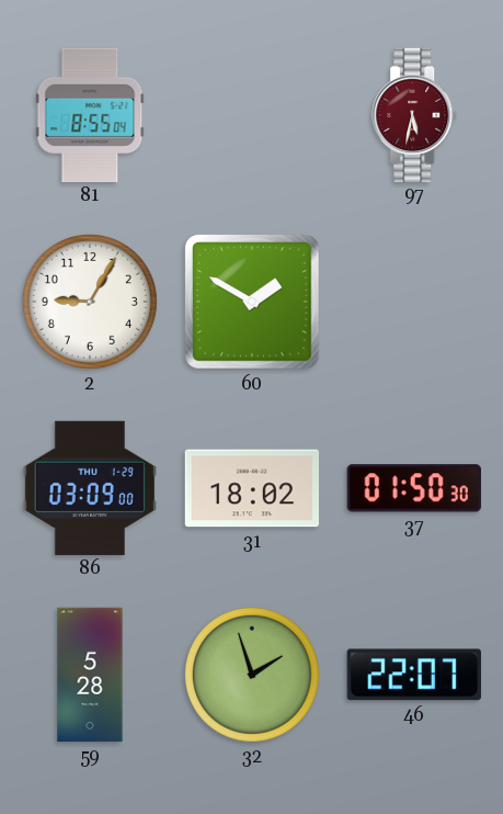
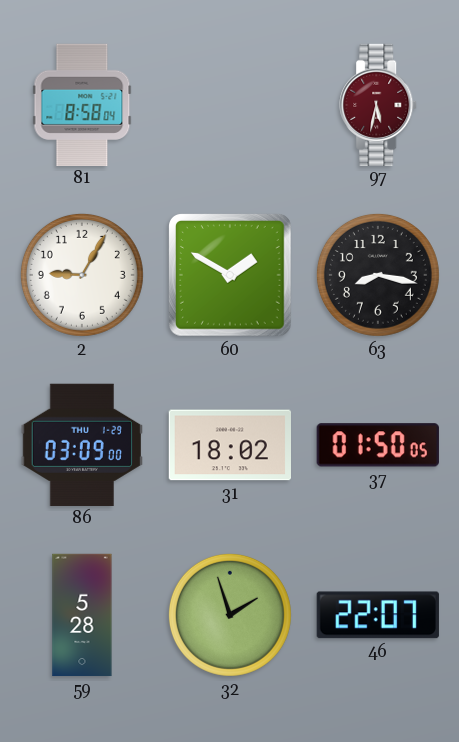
81: 8:55 -> 8:58
63: none -> 8:17
37: 01:50:30 -> 01:50:05
